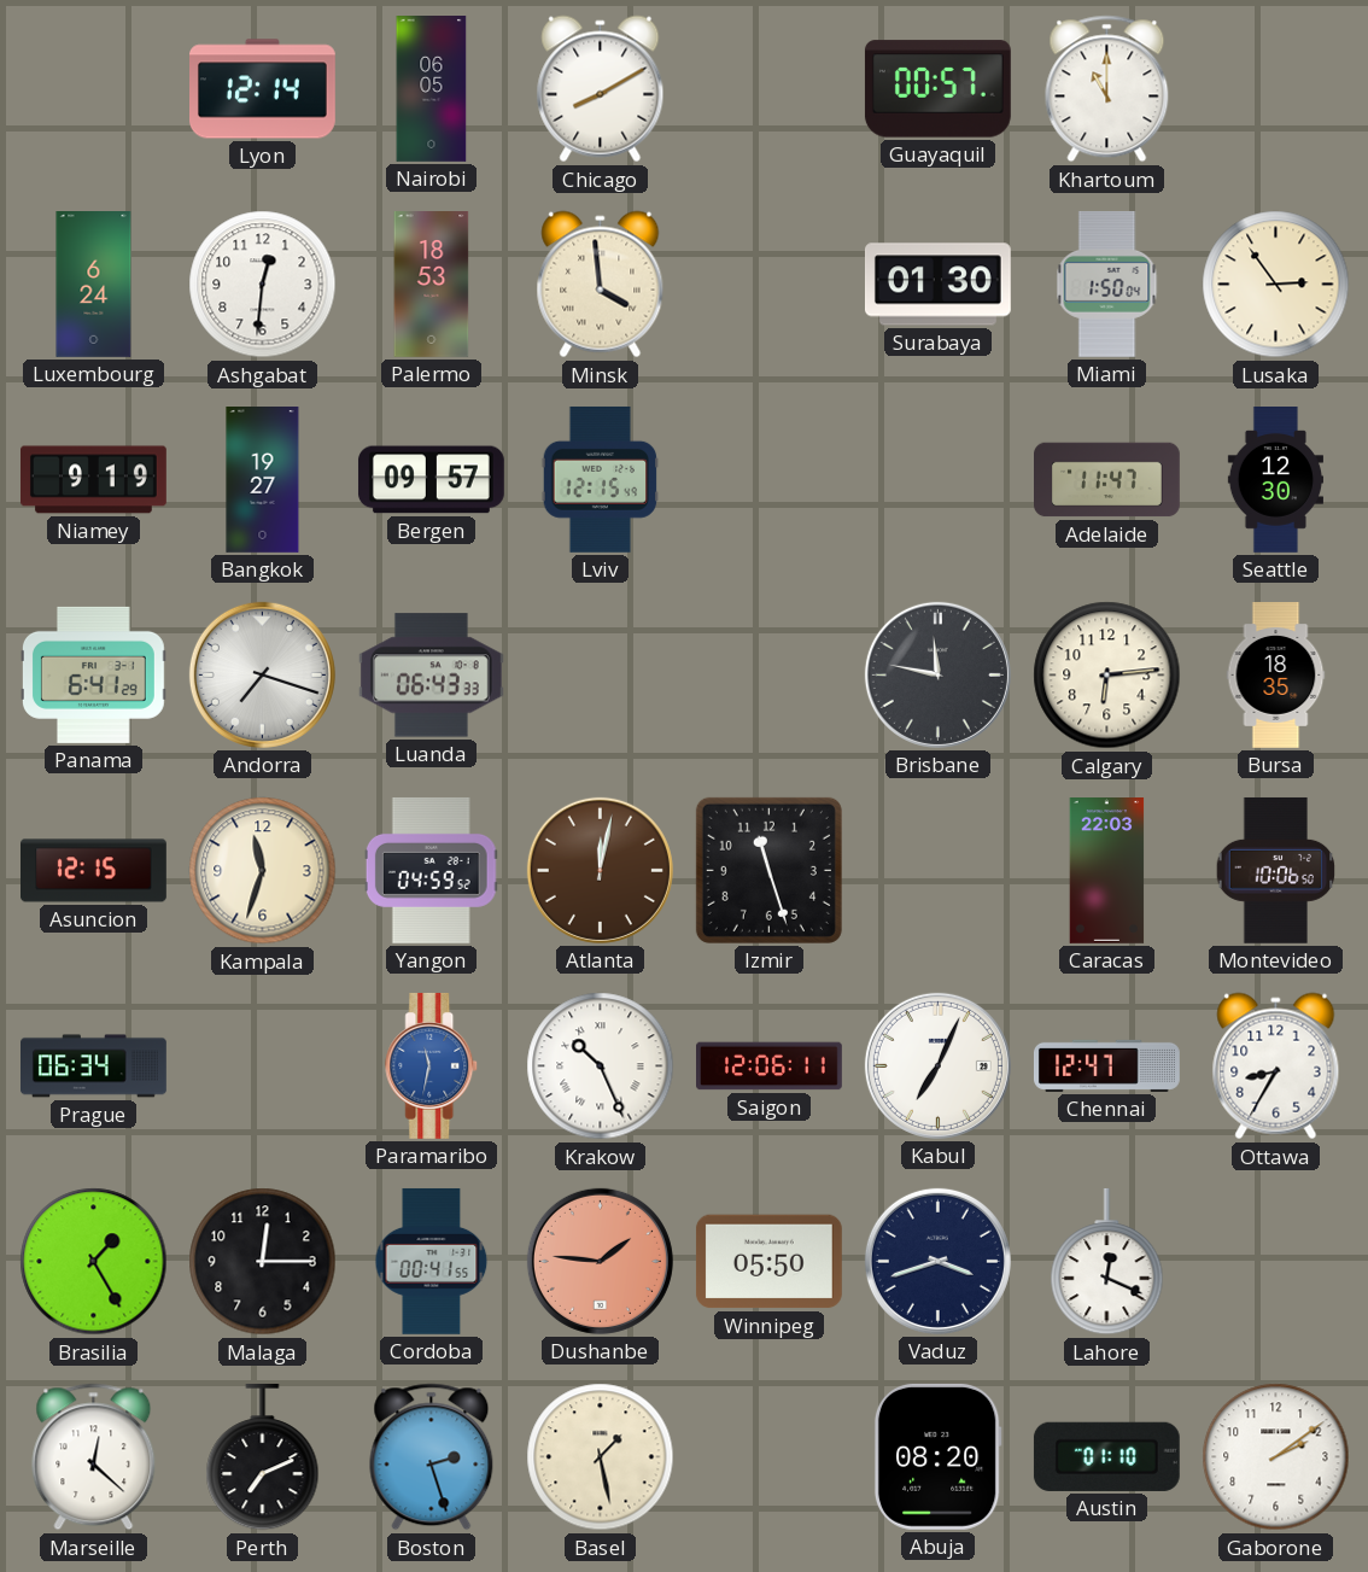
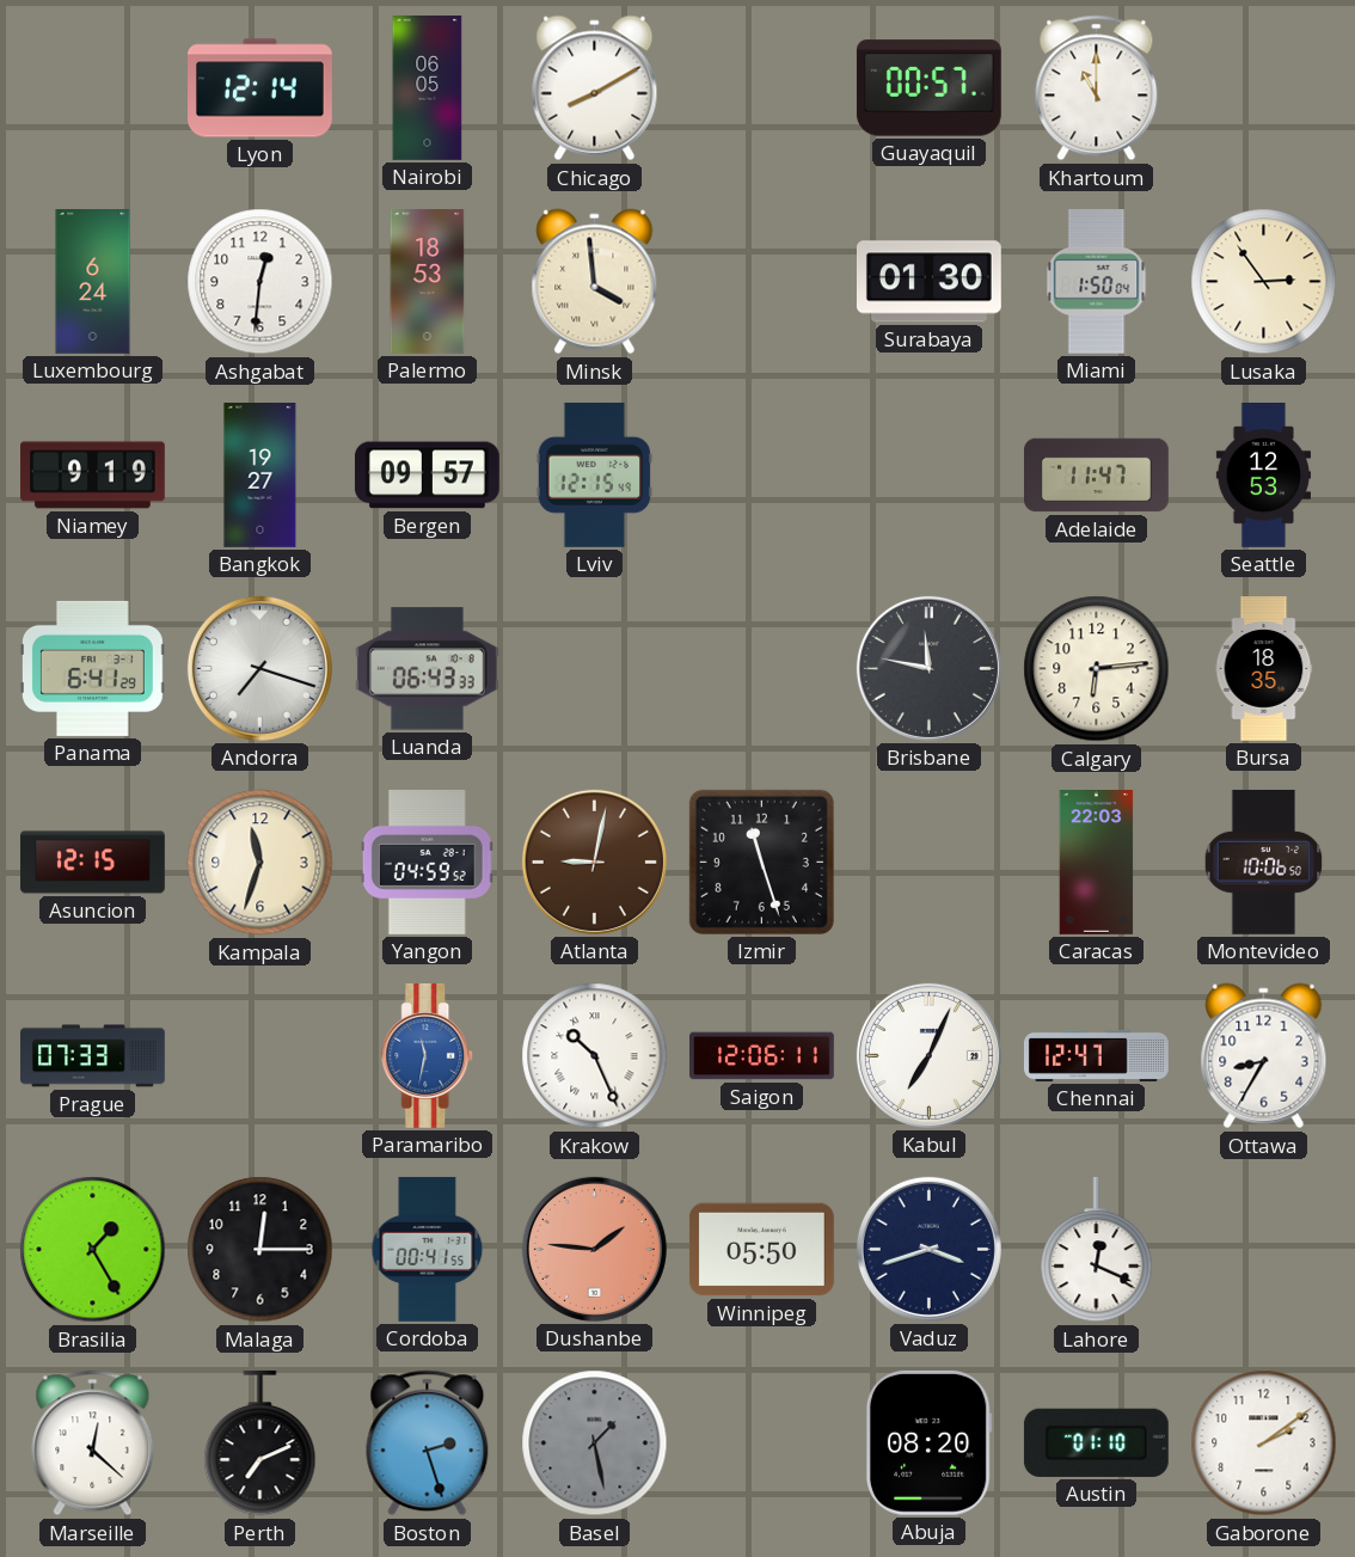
Seattle: 12:30 -> 12:53
Atlanta: 12:02 -> 9:02
Prague: 06:34 -> 07:33
Basel dial: cream -> grey
